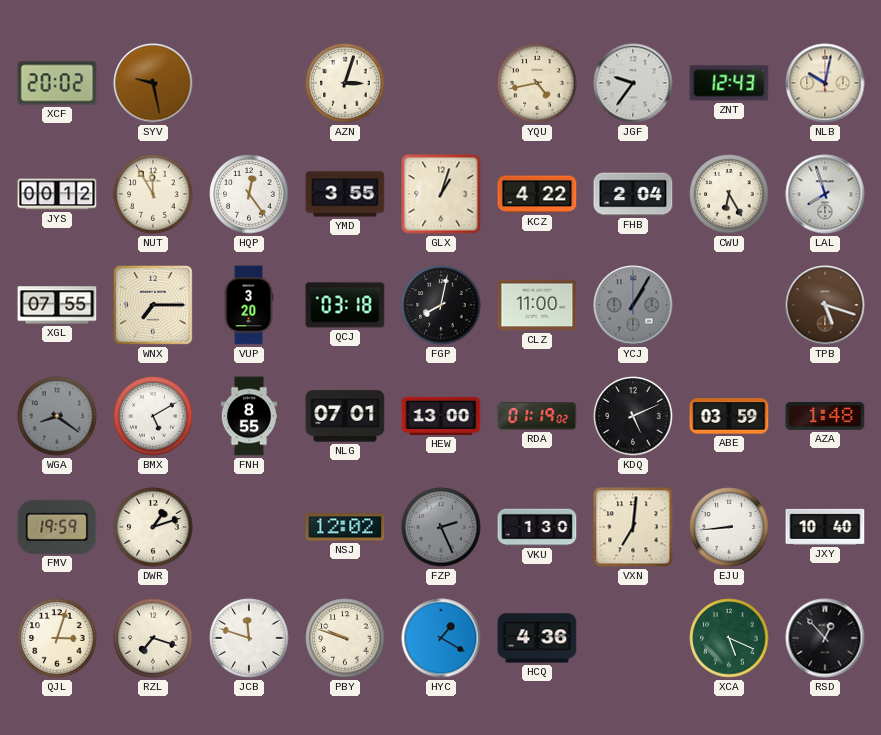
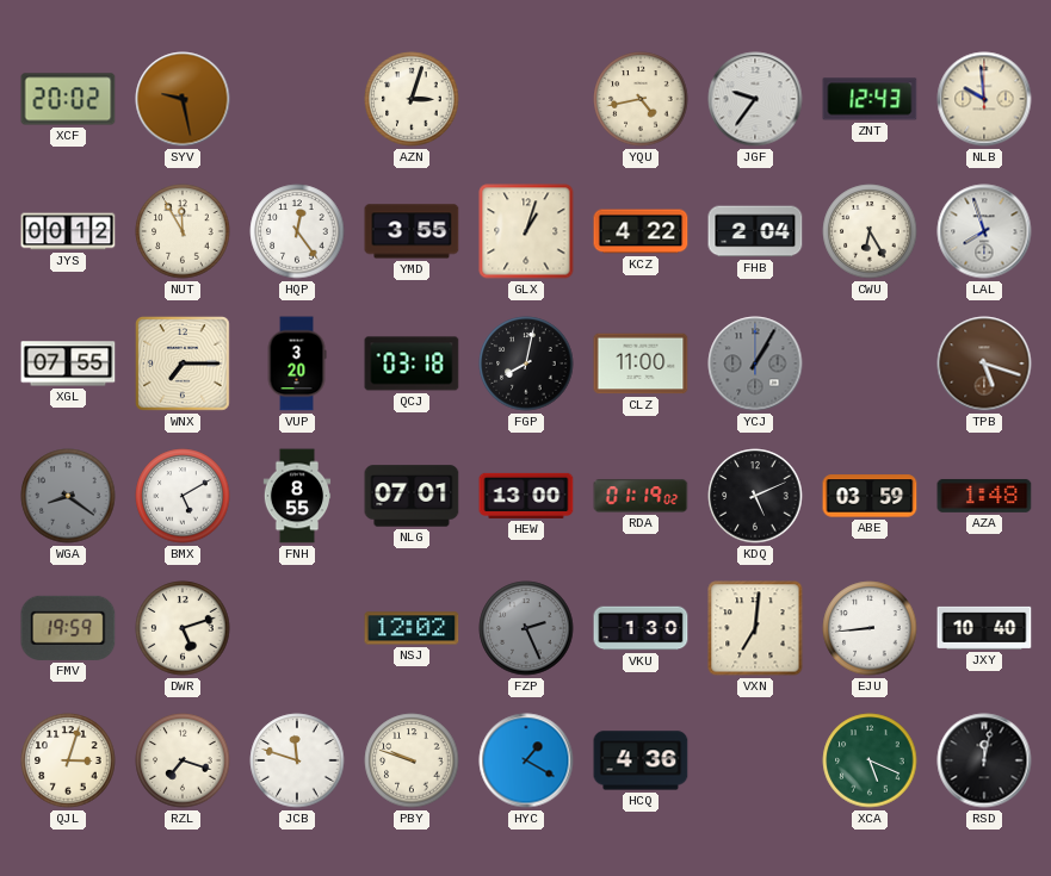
NLB: 10:02 -> 9:59
DWR: 1:12 -> 5:12
RSD: 12:53 -> 12:02
